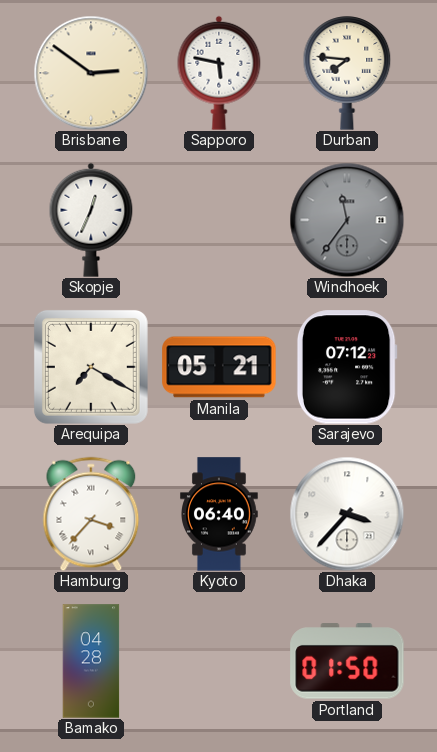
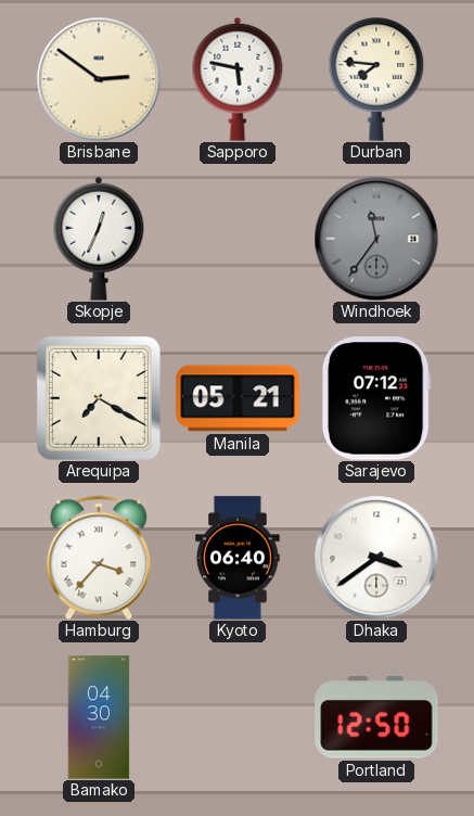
Dhaka: 3:37 -> 3:39
Bamako: 04:28 -> 04:30
Portland: 01:50 -> 12:50
